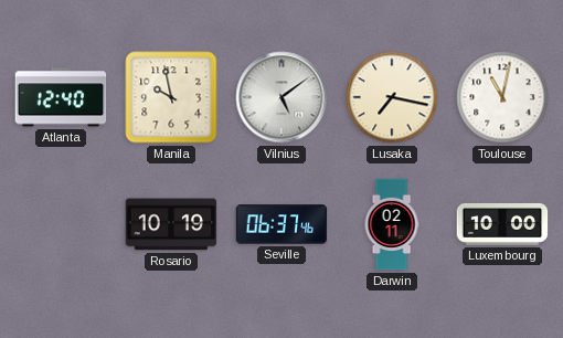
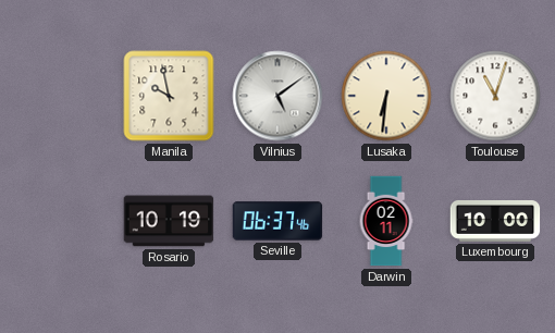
Atlanta: 12:40 -> none
Lusaka: 7:17 -> 6:31
Toulouse: 11:02 -> 11:03
